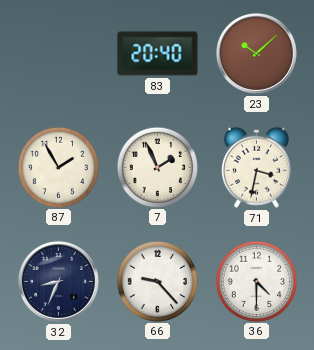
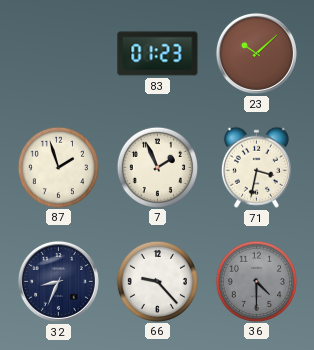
83: 20:40 -> 01:23
87: 1:55 -> 1:57
36 dial: white -> grey
